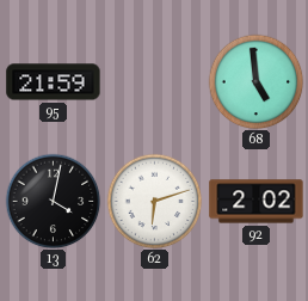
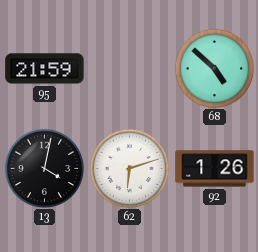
68: 4:59 -> 4:52
92: 2:02 -> 1:26
